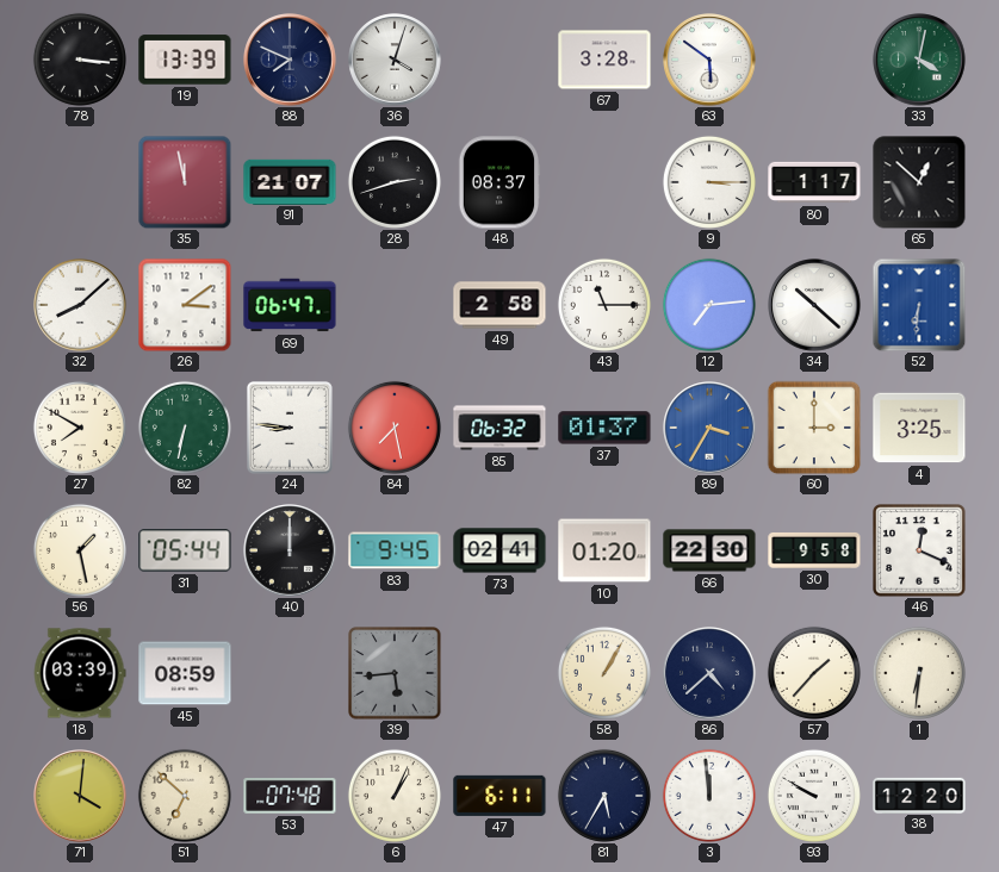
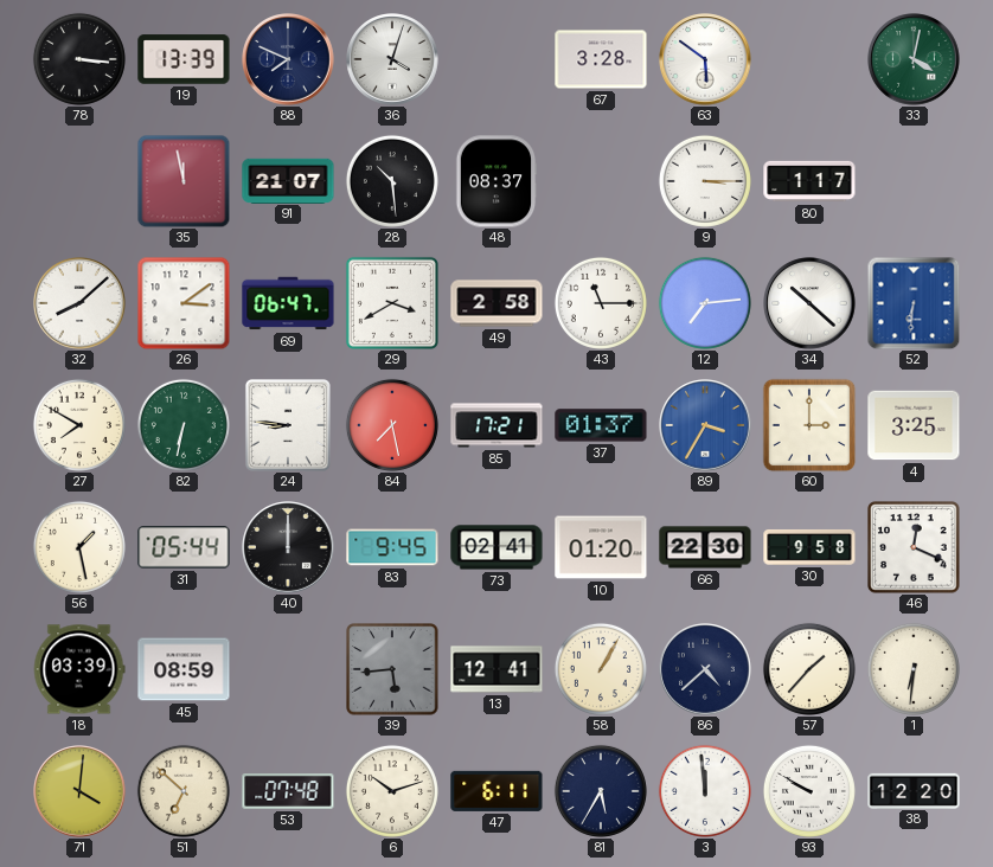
28: 2:42 -> 10:29
65: 12:52 -> none
29: none -> 3:40
85: 06:32 -> 17:21
13: none -> 12:41
6: 1:04 -> 10:12
